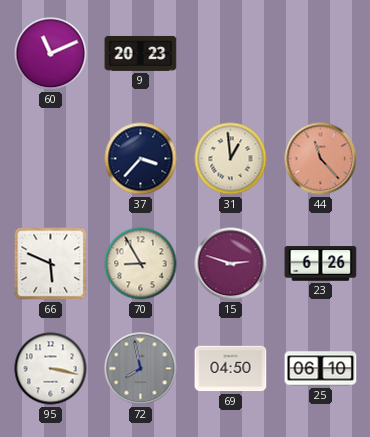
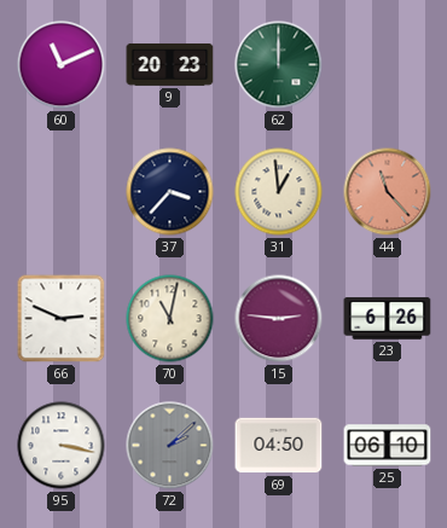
62: none -> 12:00
66: 5:49 -> 2:49
70: 8:55 -> 11:02
15: 2:48 -> 2:46
72: 7:58 -> 2:08
